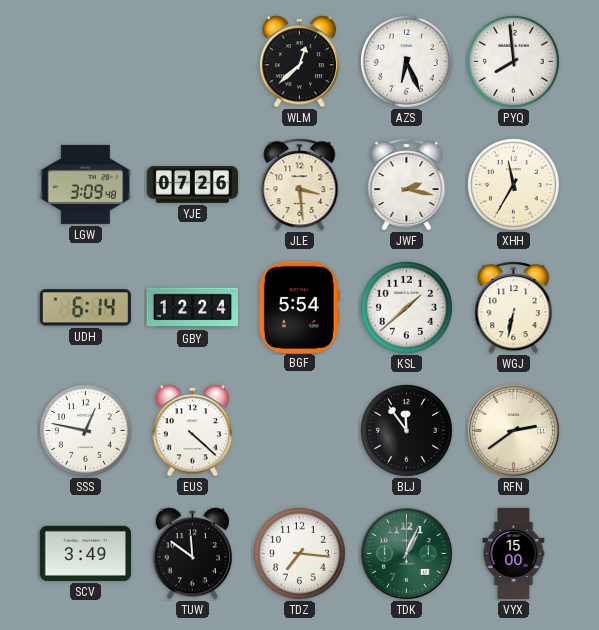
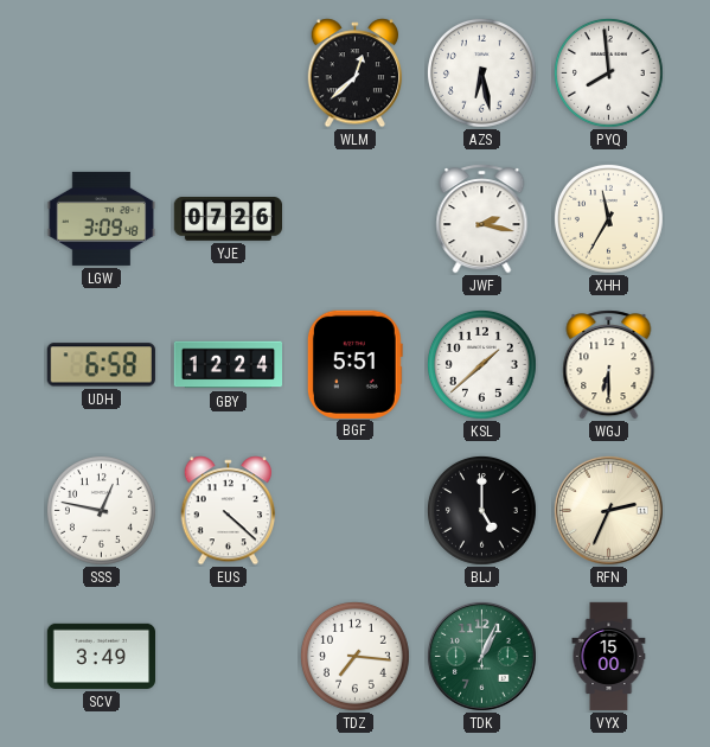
AZS: 6:26 -> 6:28
JLE: 3:29 -> none
UDH: 6:14 -> 6:58
BGF: 5:54 -> 5:51
WGJ: 6:32 -> 6:30
BLJ: 11:54 -> 5:00
RFN: 2:39 -> 2:34
TUW: 11:51 -> none
